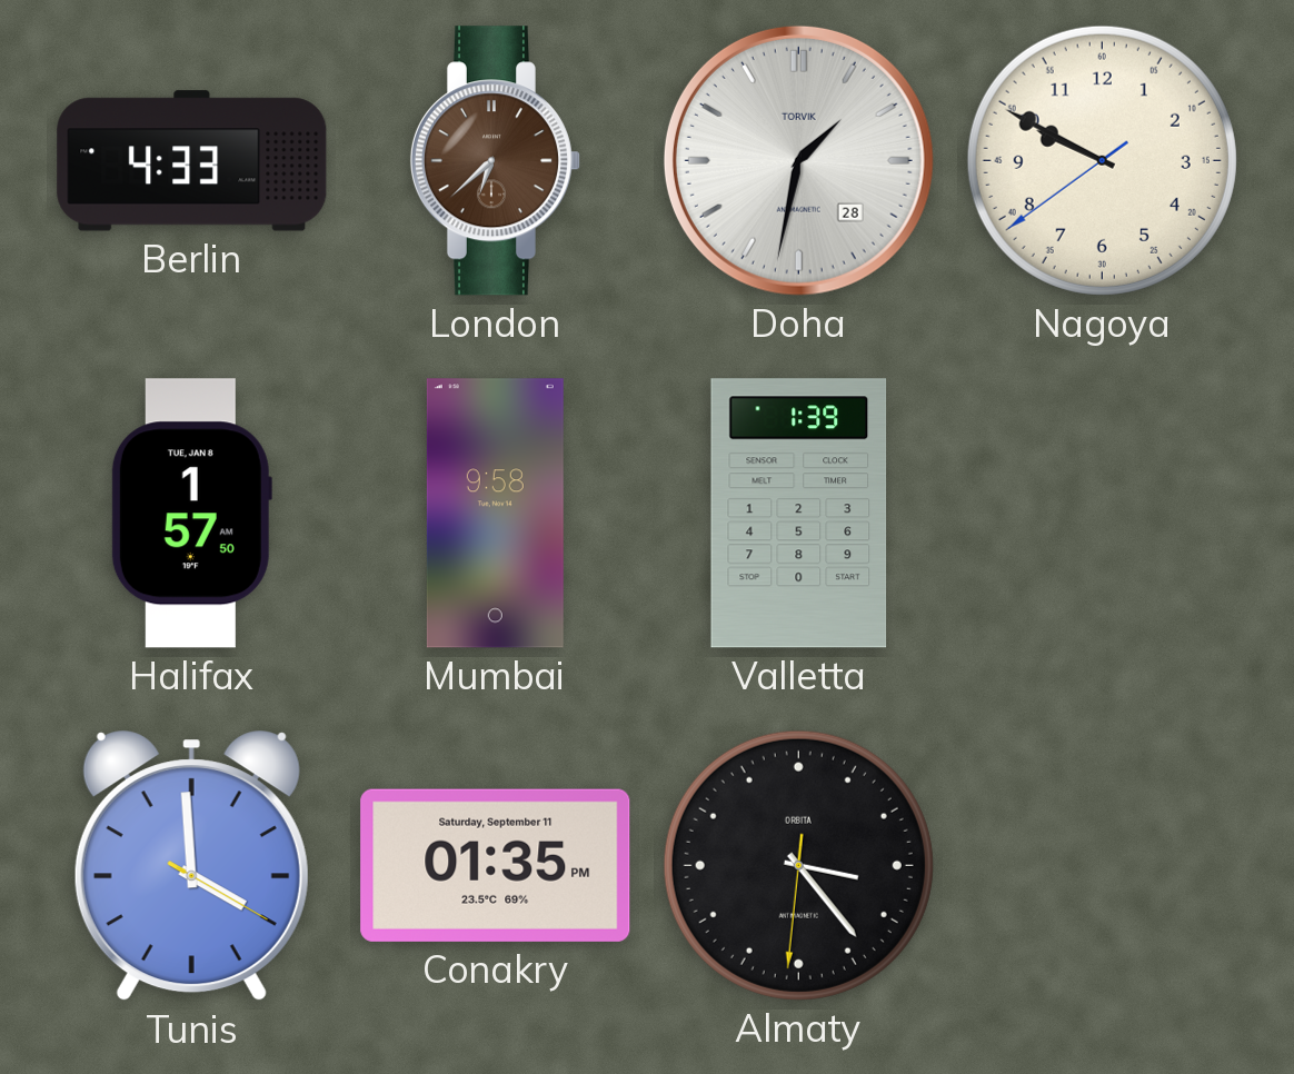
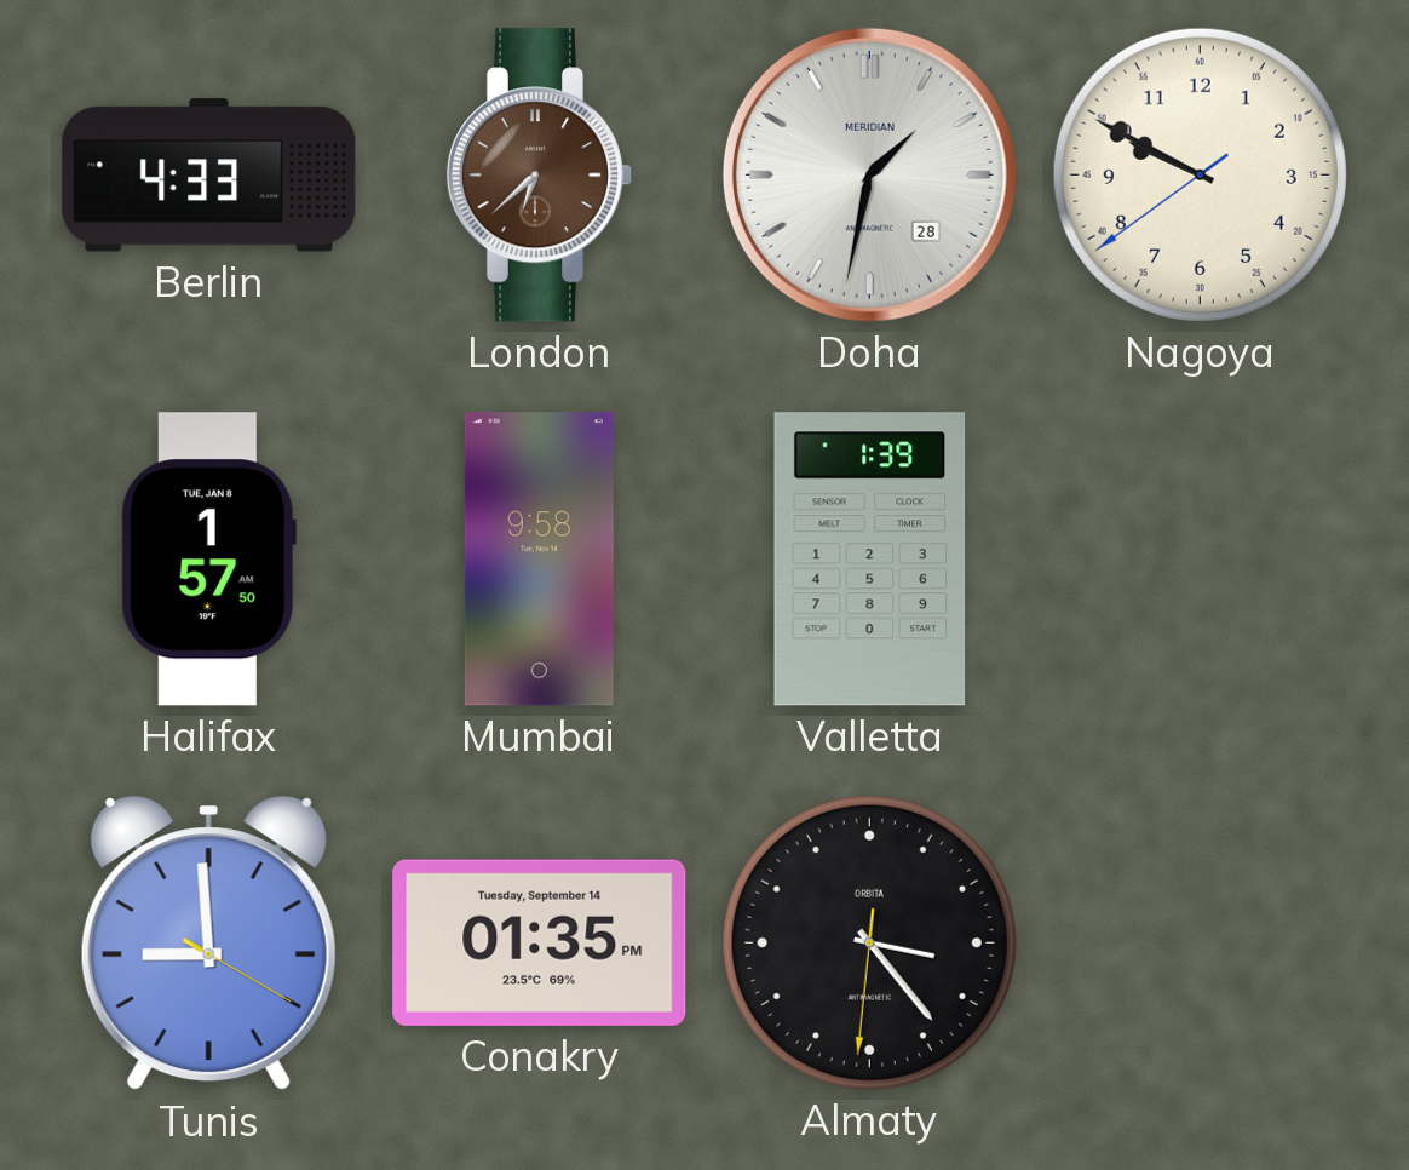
Doha brand: TORVIK -> MERIDIAN
Tunis: 3:59 -> 8:59
Conakry date: Saturday, September 11 -> Tuesday, September 14
